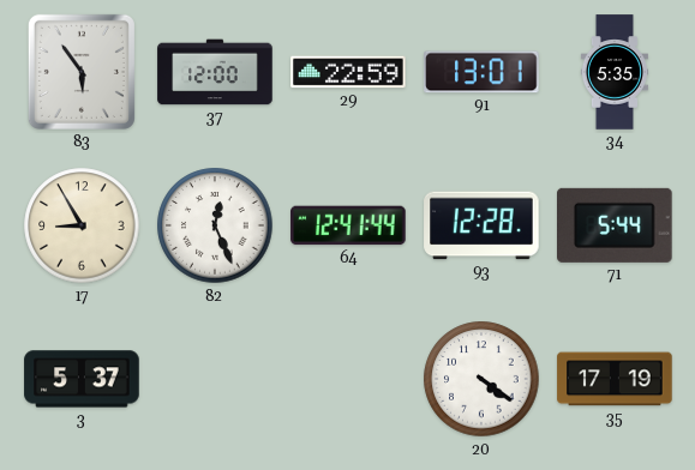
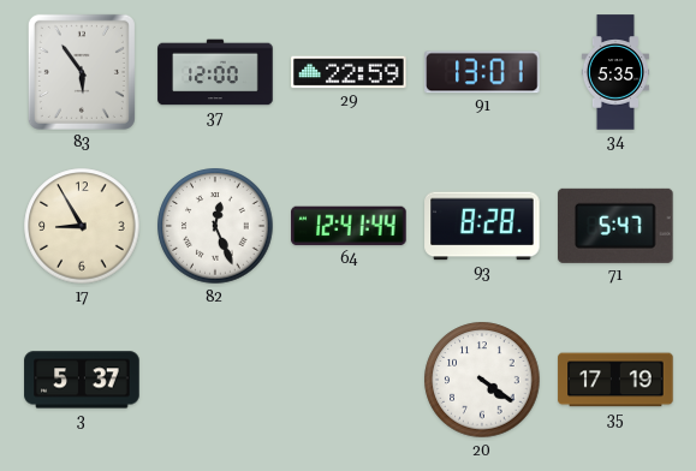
93: 12:28 -> 8:28
71: 5:44 -> 5:47
